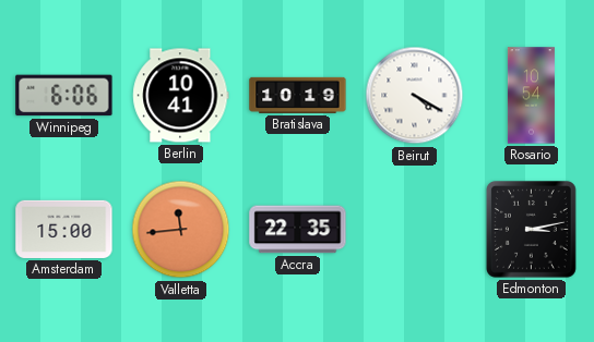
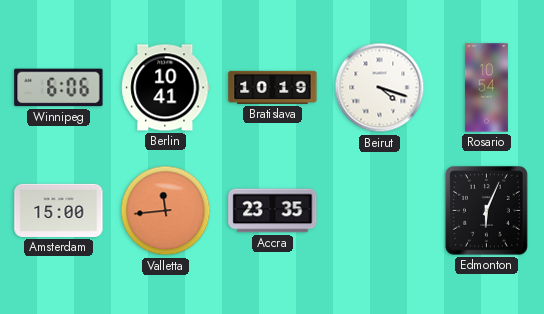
Beirut: 4:20 -> 4:18
Accra: 22:35 -> 23:35
Edmonton: 3:13 -> 6:04
